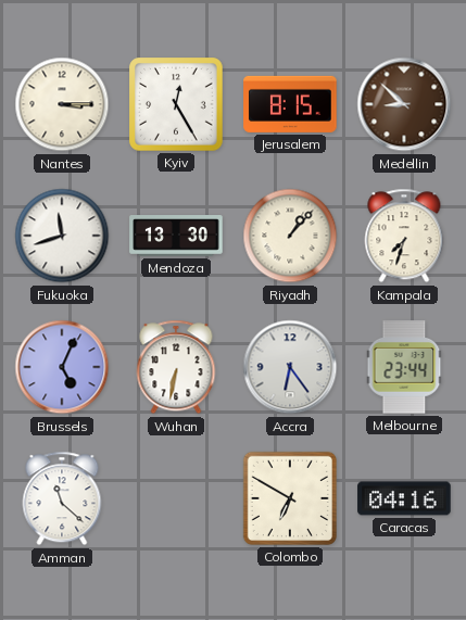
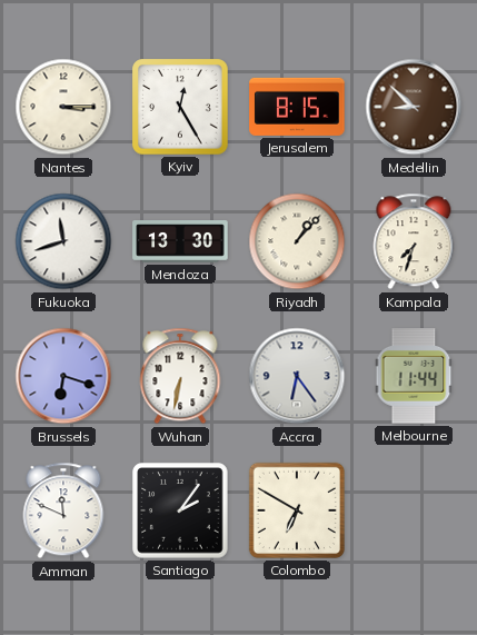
Brussels: 5:04 -> 6:18
Melbourne: 23:44 -> 11:44
Amman: 11:22 -> 11:49
Santiago: none -> 2:06
Caracas: 04:16 -> none
